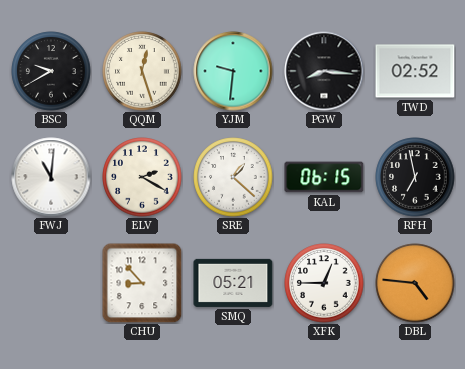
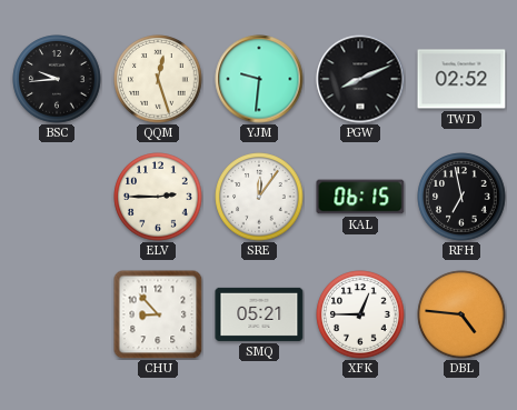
BSC: 9:40 -> 9:44
PGW: 8:16 -> 8:11
FWJ: 11:01 -> none
ELV: 2:20 -> 2:45
SRE: 1:22 -> 12:06
